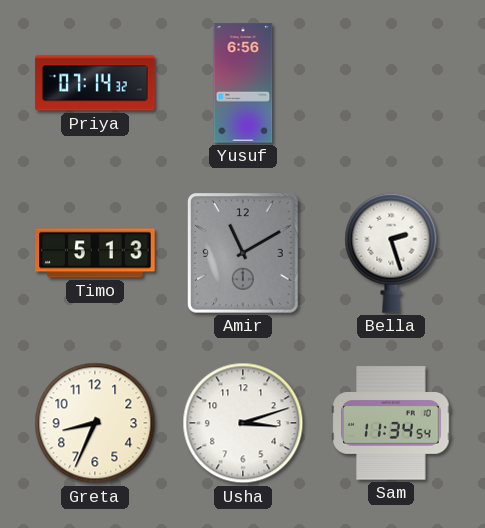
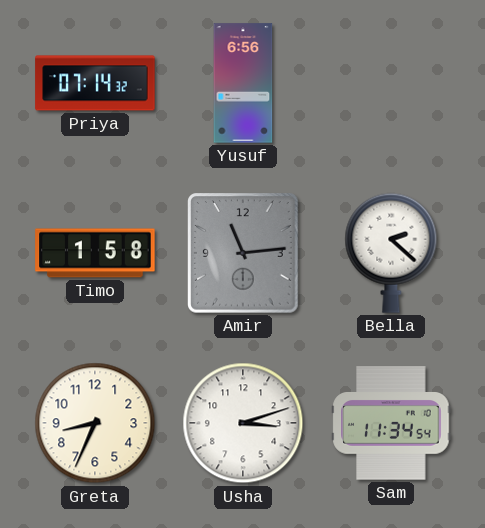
Timo: 5:13 -> 1:58
Amir: 11:10 -> 11:14
Bella: 2:27 -> 2:22
